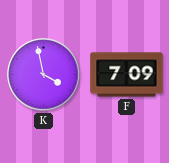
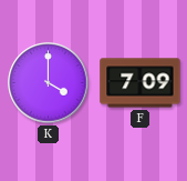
K: 3:58 -> 4:00
